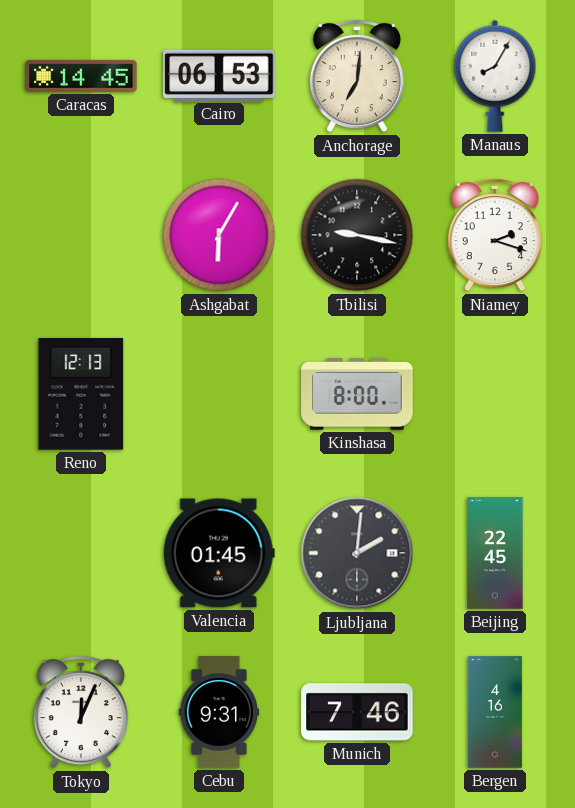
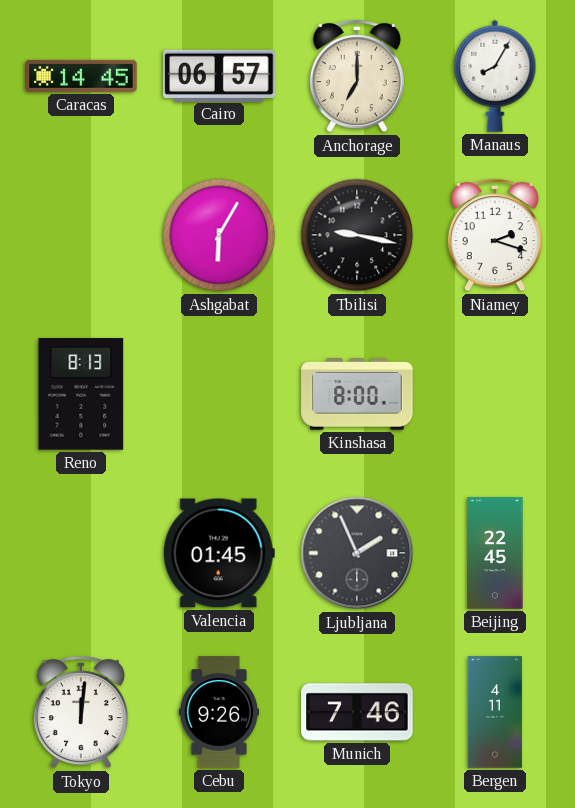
Cairo: 06:53 -> 06:57
Anchorage: 7:01 -> 7:00
Reno: 12:13 -> 8:13
Ljubljana: 2:01 -> 1:56
Tokyo: 12:04 -> 12:01
Cebu: 9:31 -> 9:26
Bergen: 4:16 -> 4:11
